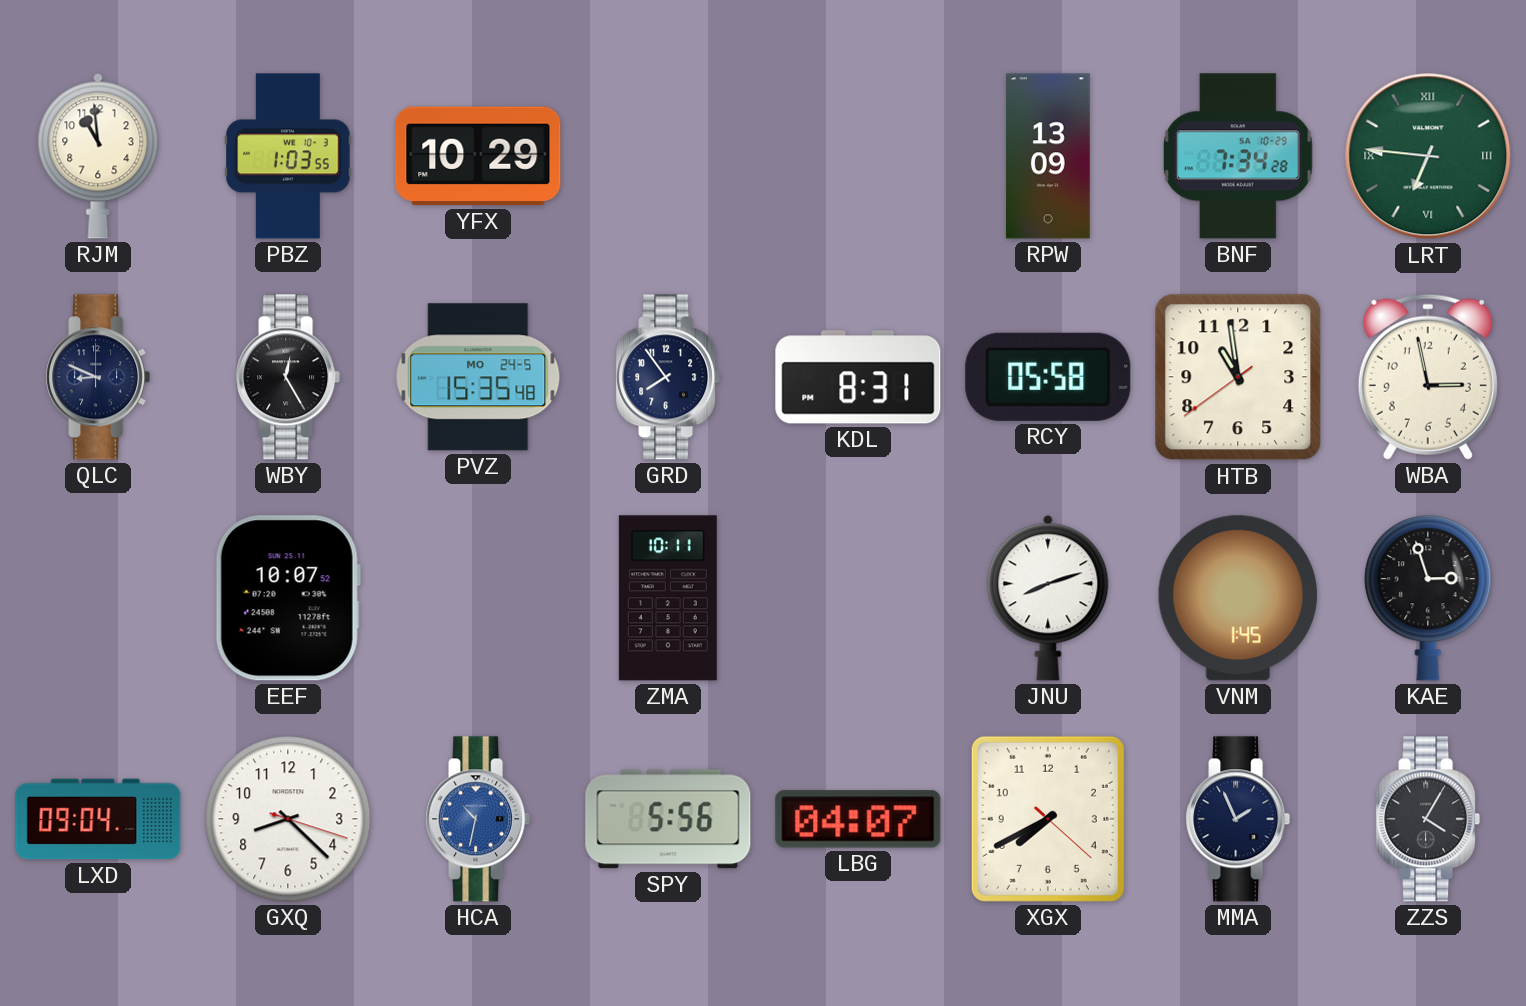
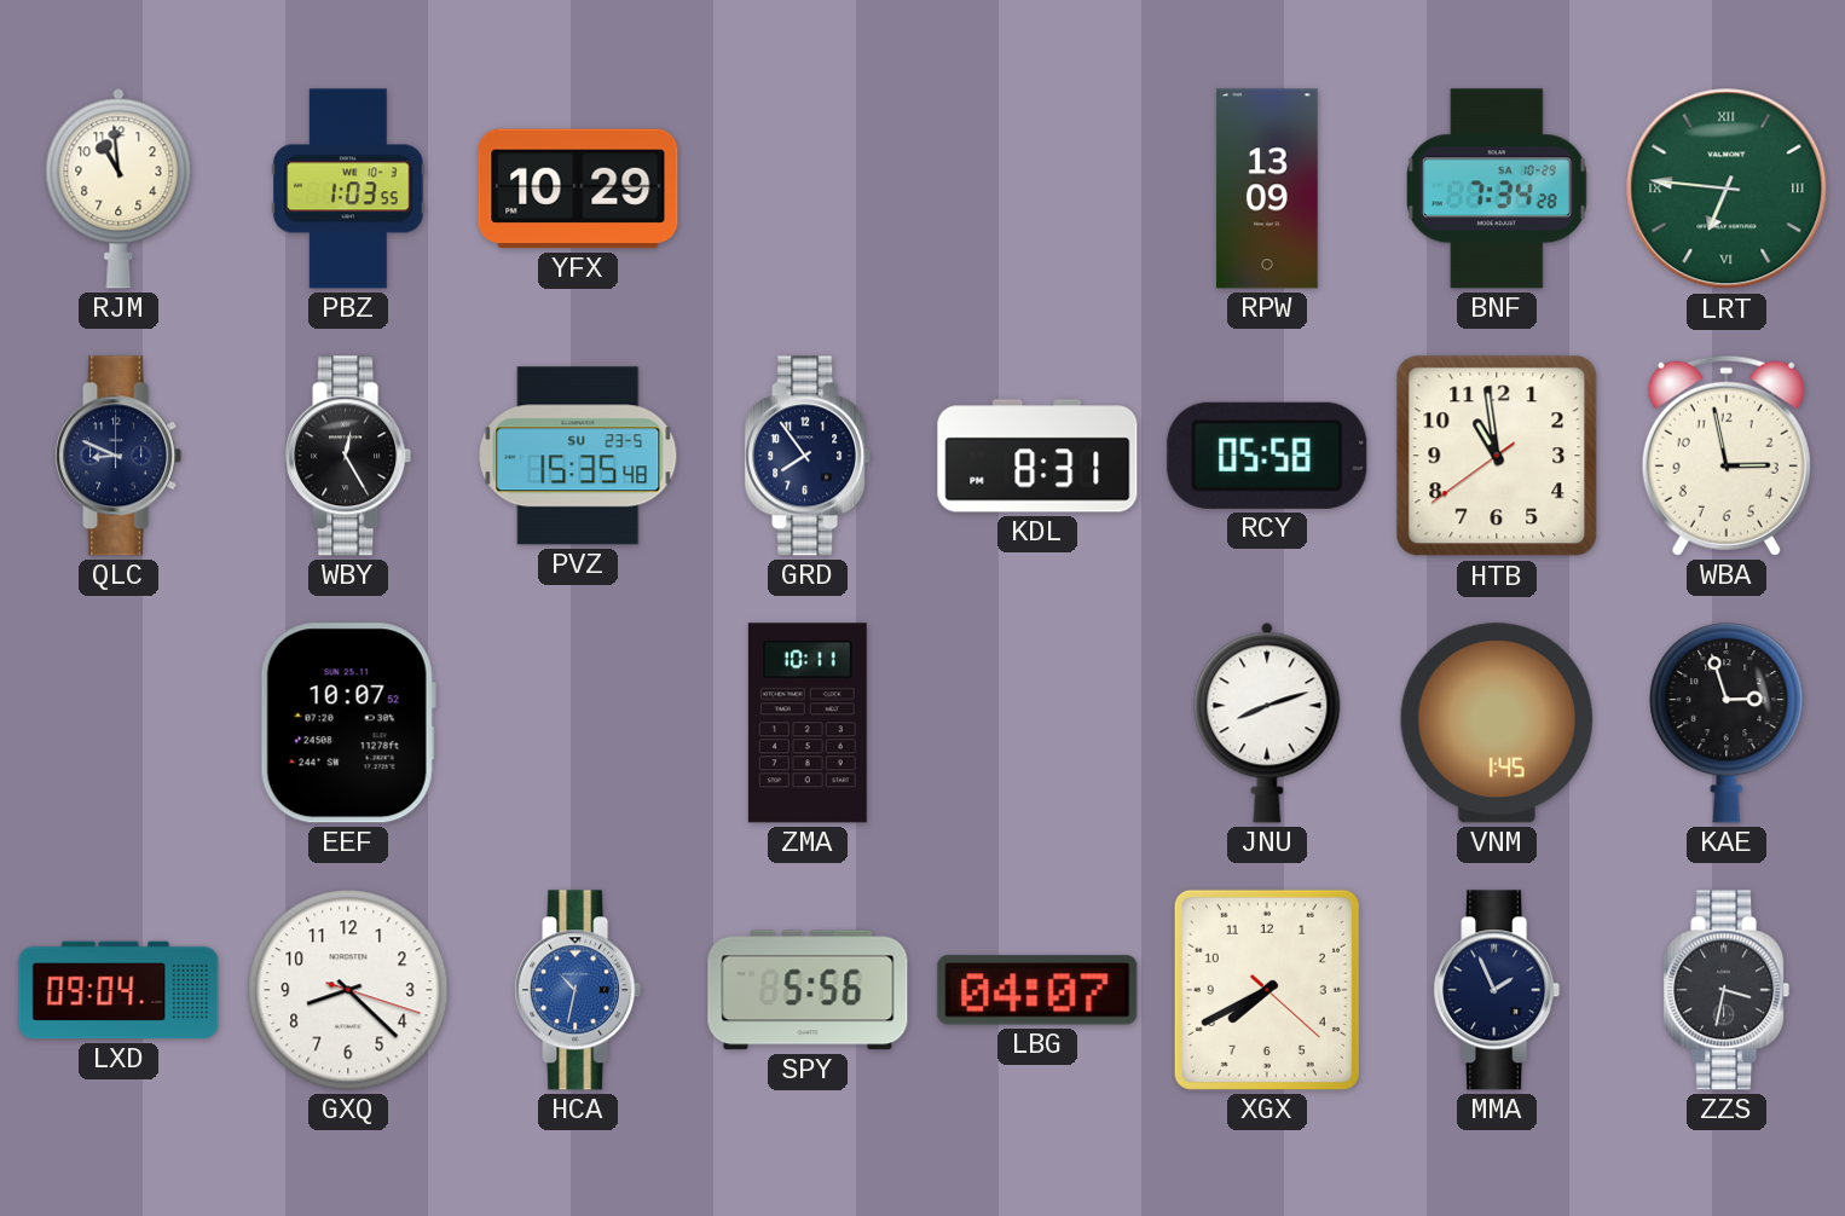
PVZ date: MO 24-5 -> SU 23-5
ZZS: 4:05 -> 3:32
